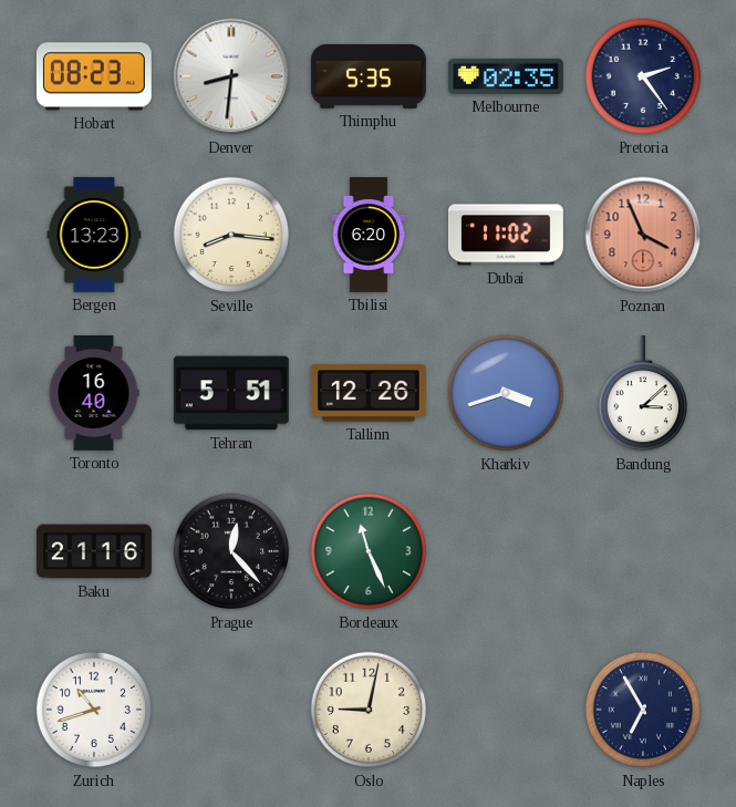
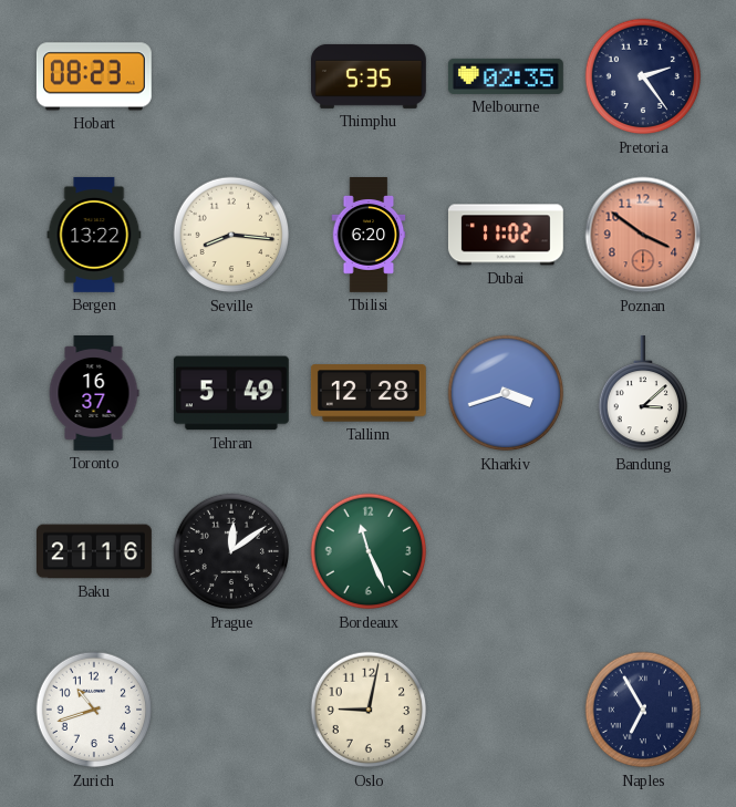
Denver: 8:31 -> none
Bergen: 13:23 -> 13:22
Poznan: 3:56 -> 3:51
Toronto: 16:40 -> 16:37
Tehran: 5:51 -> 5:49
Tallinn: 12:26 -> 12:28
Prague: 12:23 -> 12:09
